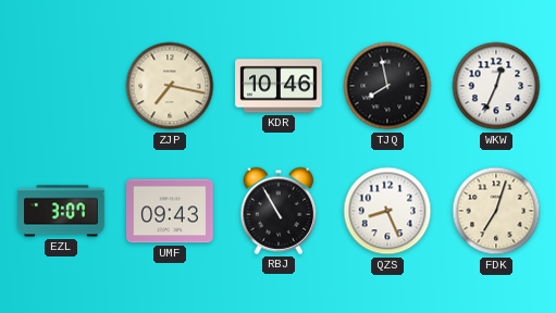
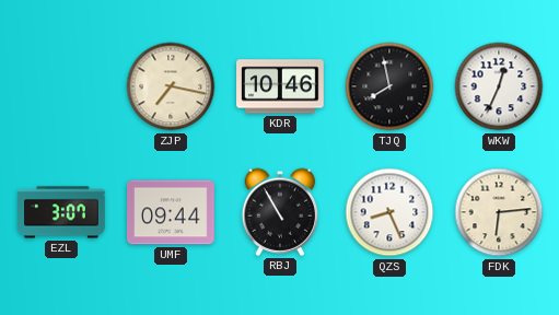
UMF: 09:43 -> 09:44
FDK: 7:03 -> 6:14
